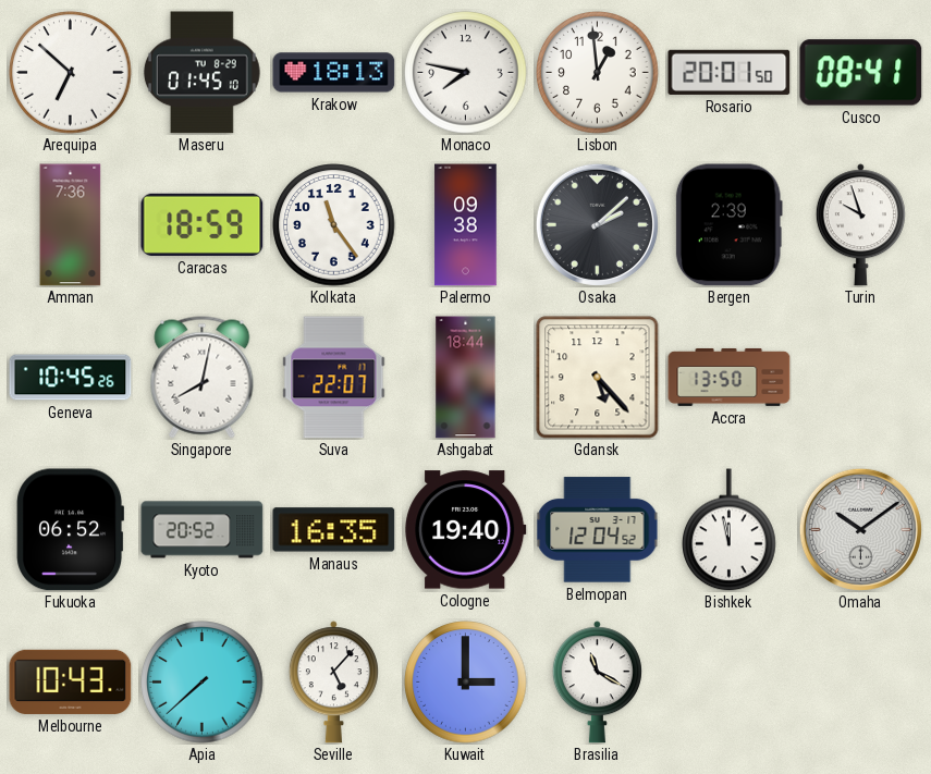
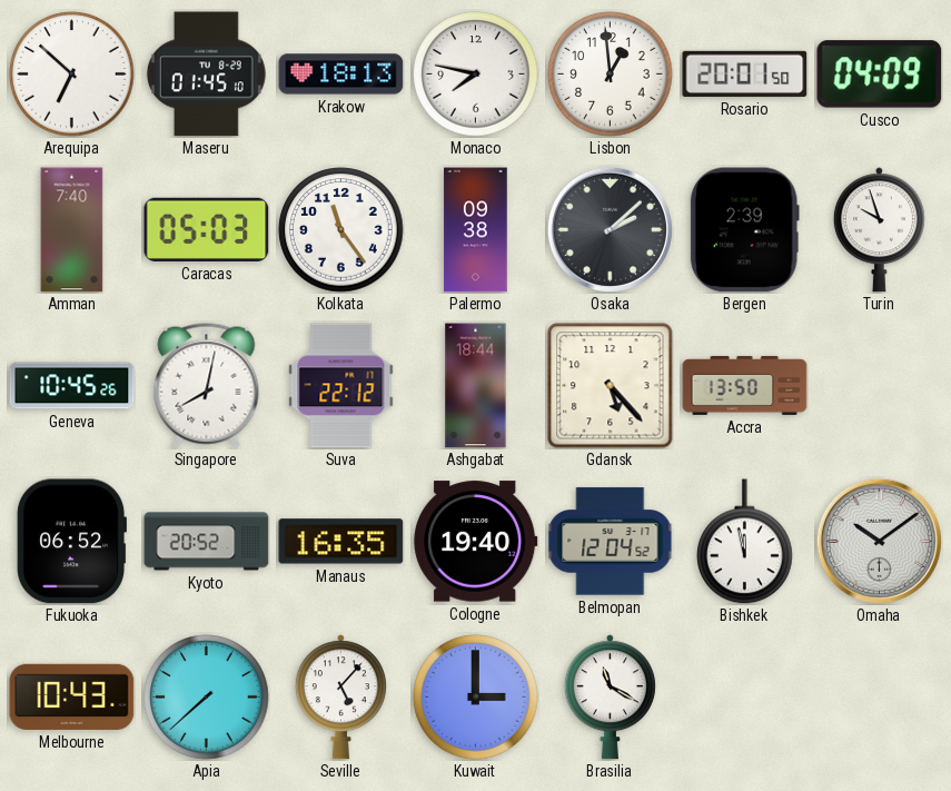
Cusco: 08:41 -> 04:09
Amman: 7:36 -> 7:40
Caracas: 18:59 -> 05:03
Suva: 22:07 -> 22:12
